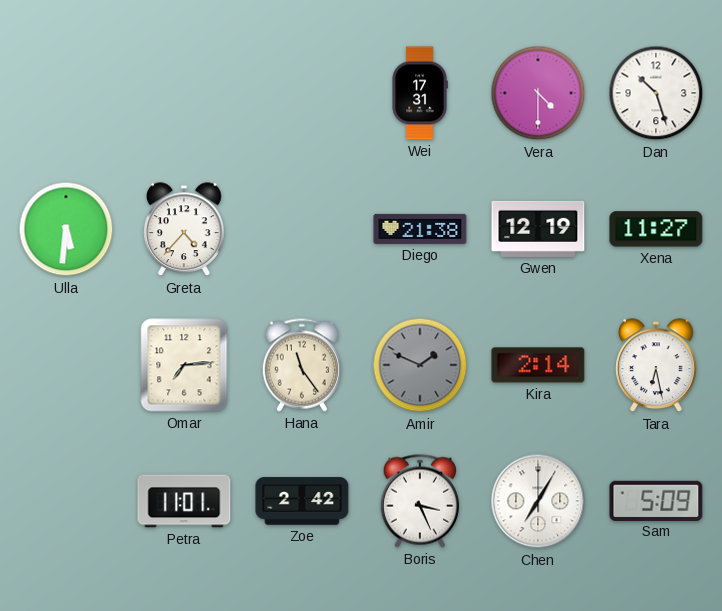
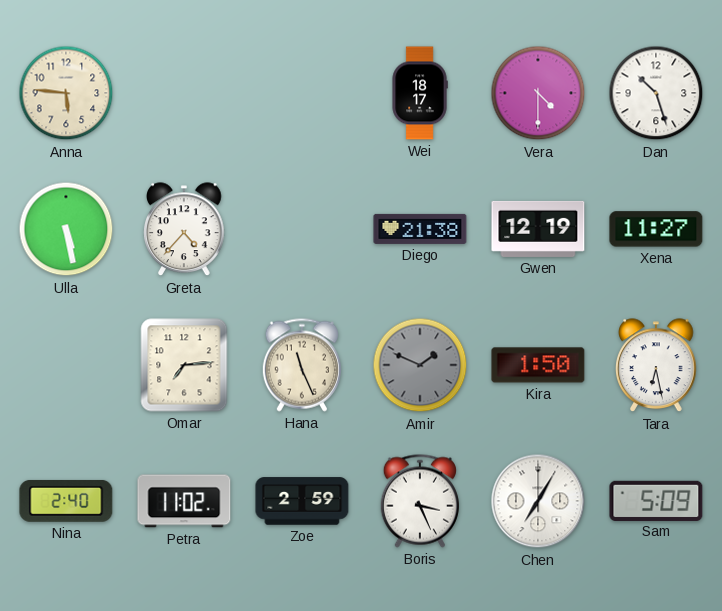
Anna: none -> 5:46
Wei: 17:31 -> 18:17
Ulla: 5:31 -> 5:28
Hana: 11:24 -> 11:26
Kira: 2:14 -> 1:50
Nina: none -> 2:40
Petra: 11:01 -> 11:02
Zoe: 2:42 -> 2:59
